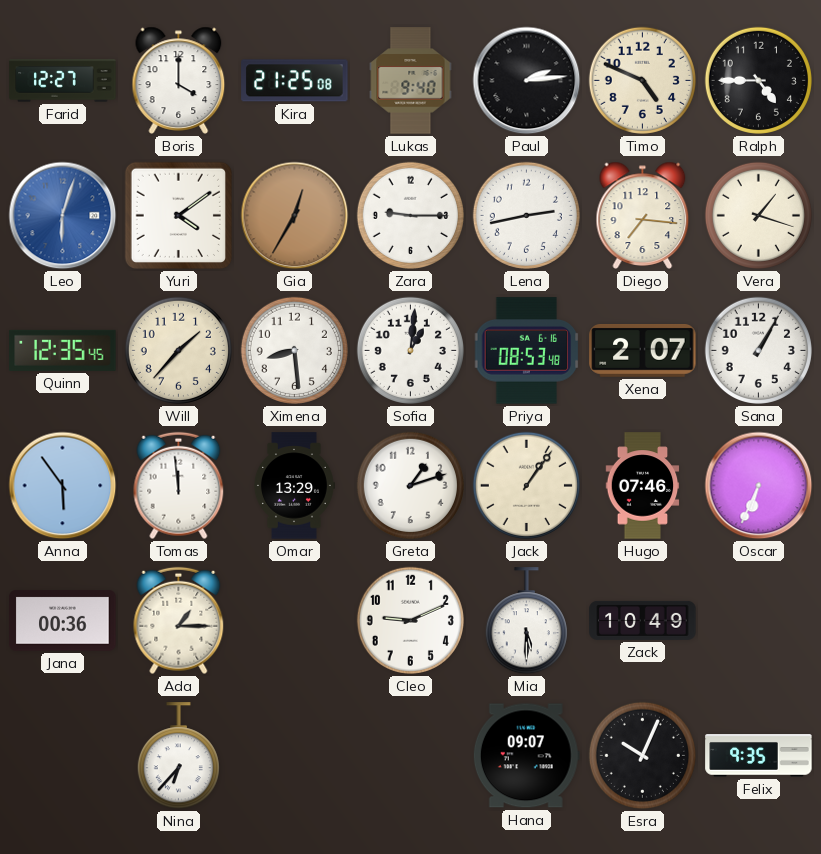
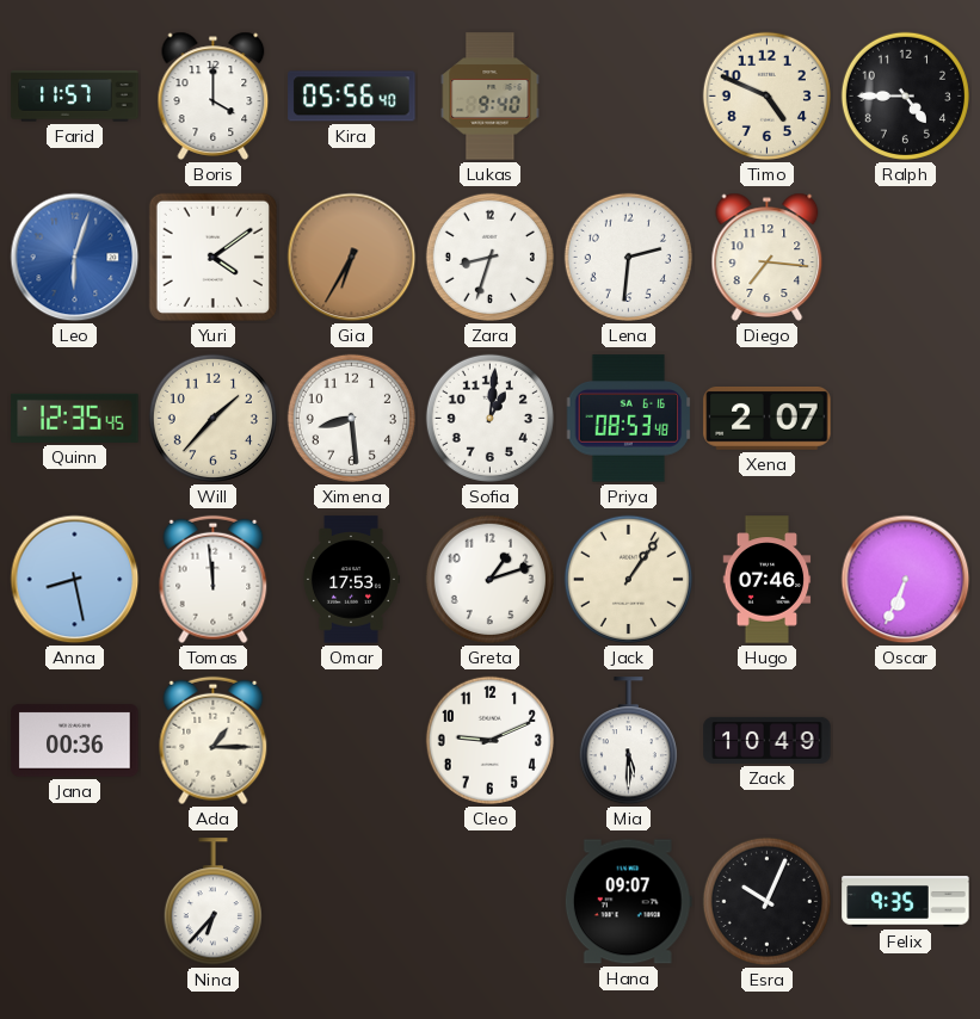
Farid: 12:27 -> 11:57
Kira: 21:25 -> 05:56
Paul: 2:14 -> none
Gia: 12:35 -> 6:35
Zara: 9:15 -> 8:33
Lena: 2:43 -> 2:31
Vera: 1:18 -> none
Sana: 1:05 -> none
Anna: 5:54 -> 8:28
Omar: 13:29 -> 17:53
